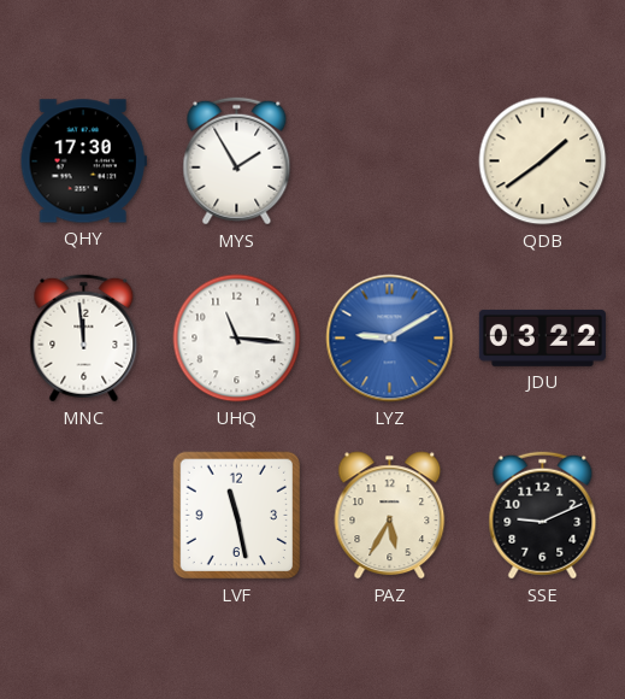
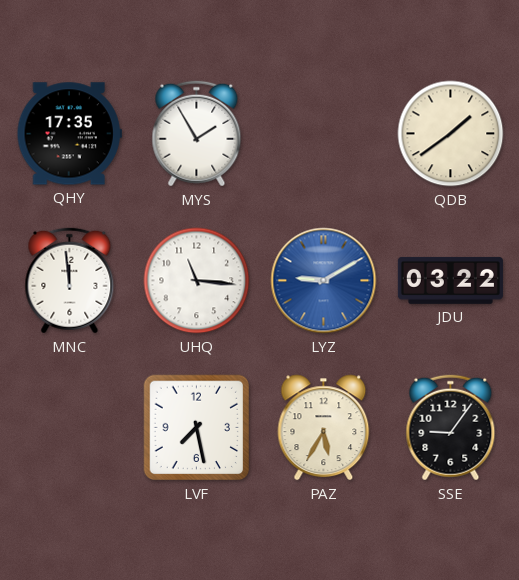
QHY: 17:30 -> 17:35
LVF: 11:28 -> 7:28
SSE: 9:11 -> 9:06
